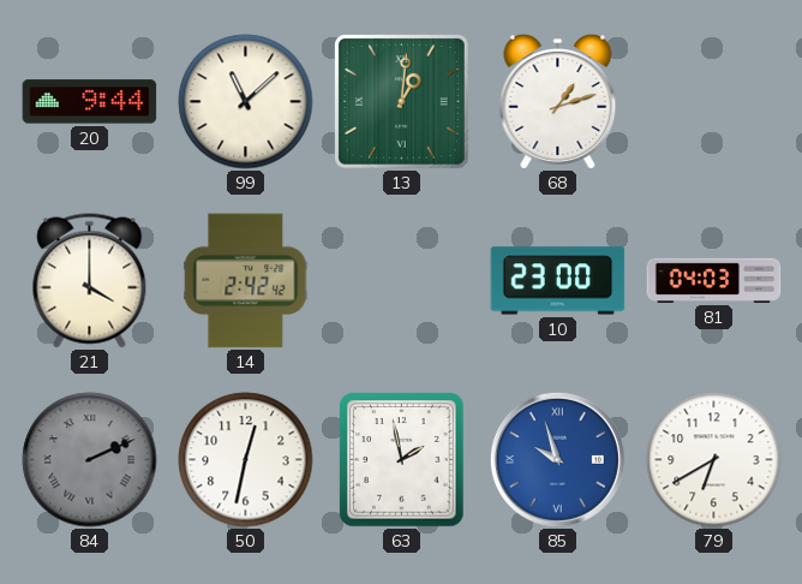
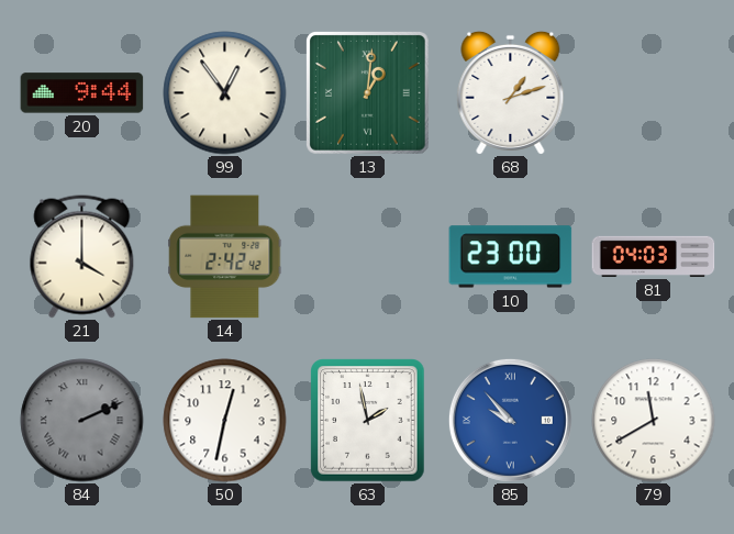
99: 11:08 -> 12:54
85: 9:57 -> 9:53
79: 6:40 -> 11:40
